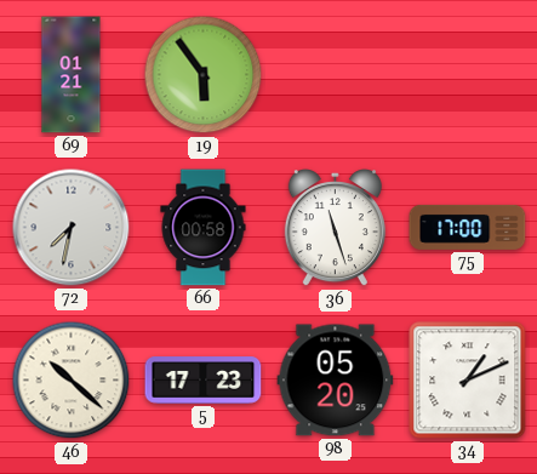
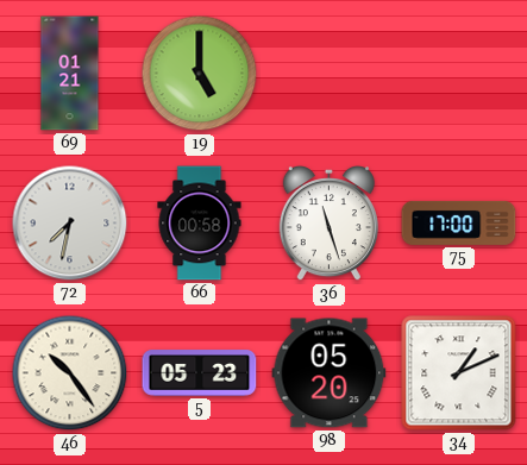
19: 5:54 -> 5:00
46: 10:22 -> 10:24
5: 17:23 -> 05:23
